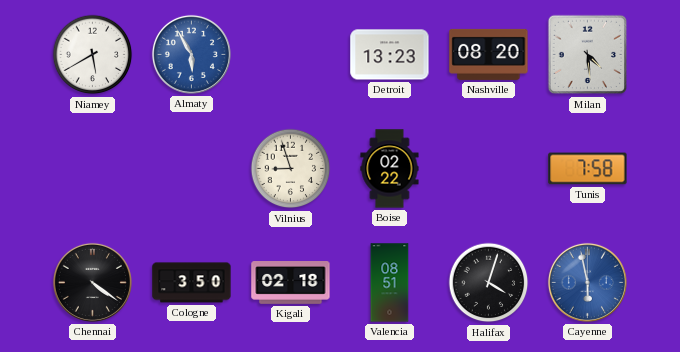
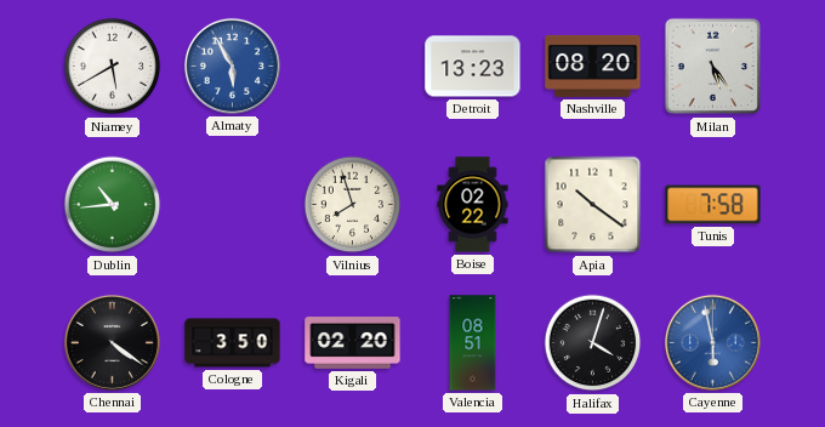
Milan: 4:29 -> 5:24
Dublin: none -> 10:44
Vilnius: 8:57 -> 7:57
Apia: none -> 10:21
Kigali: 02:18 -> 02:20
